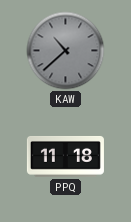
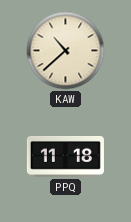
KAW dial: grey -> cream
